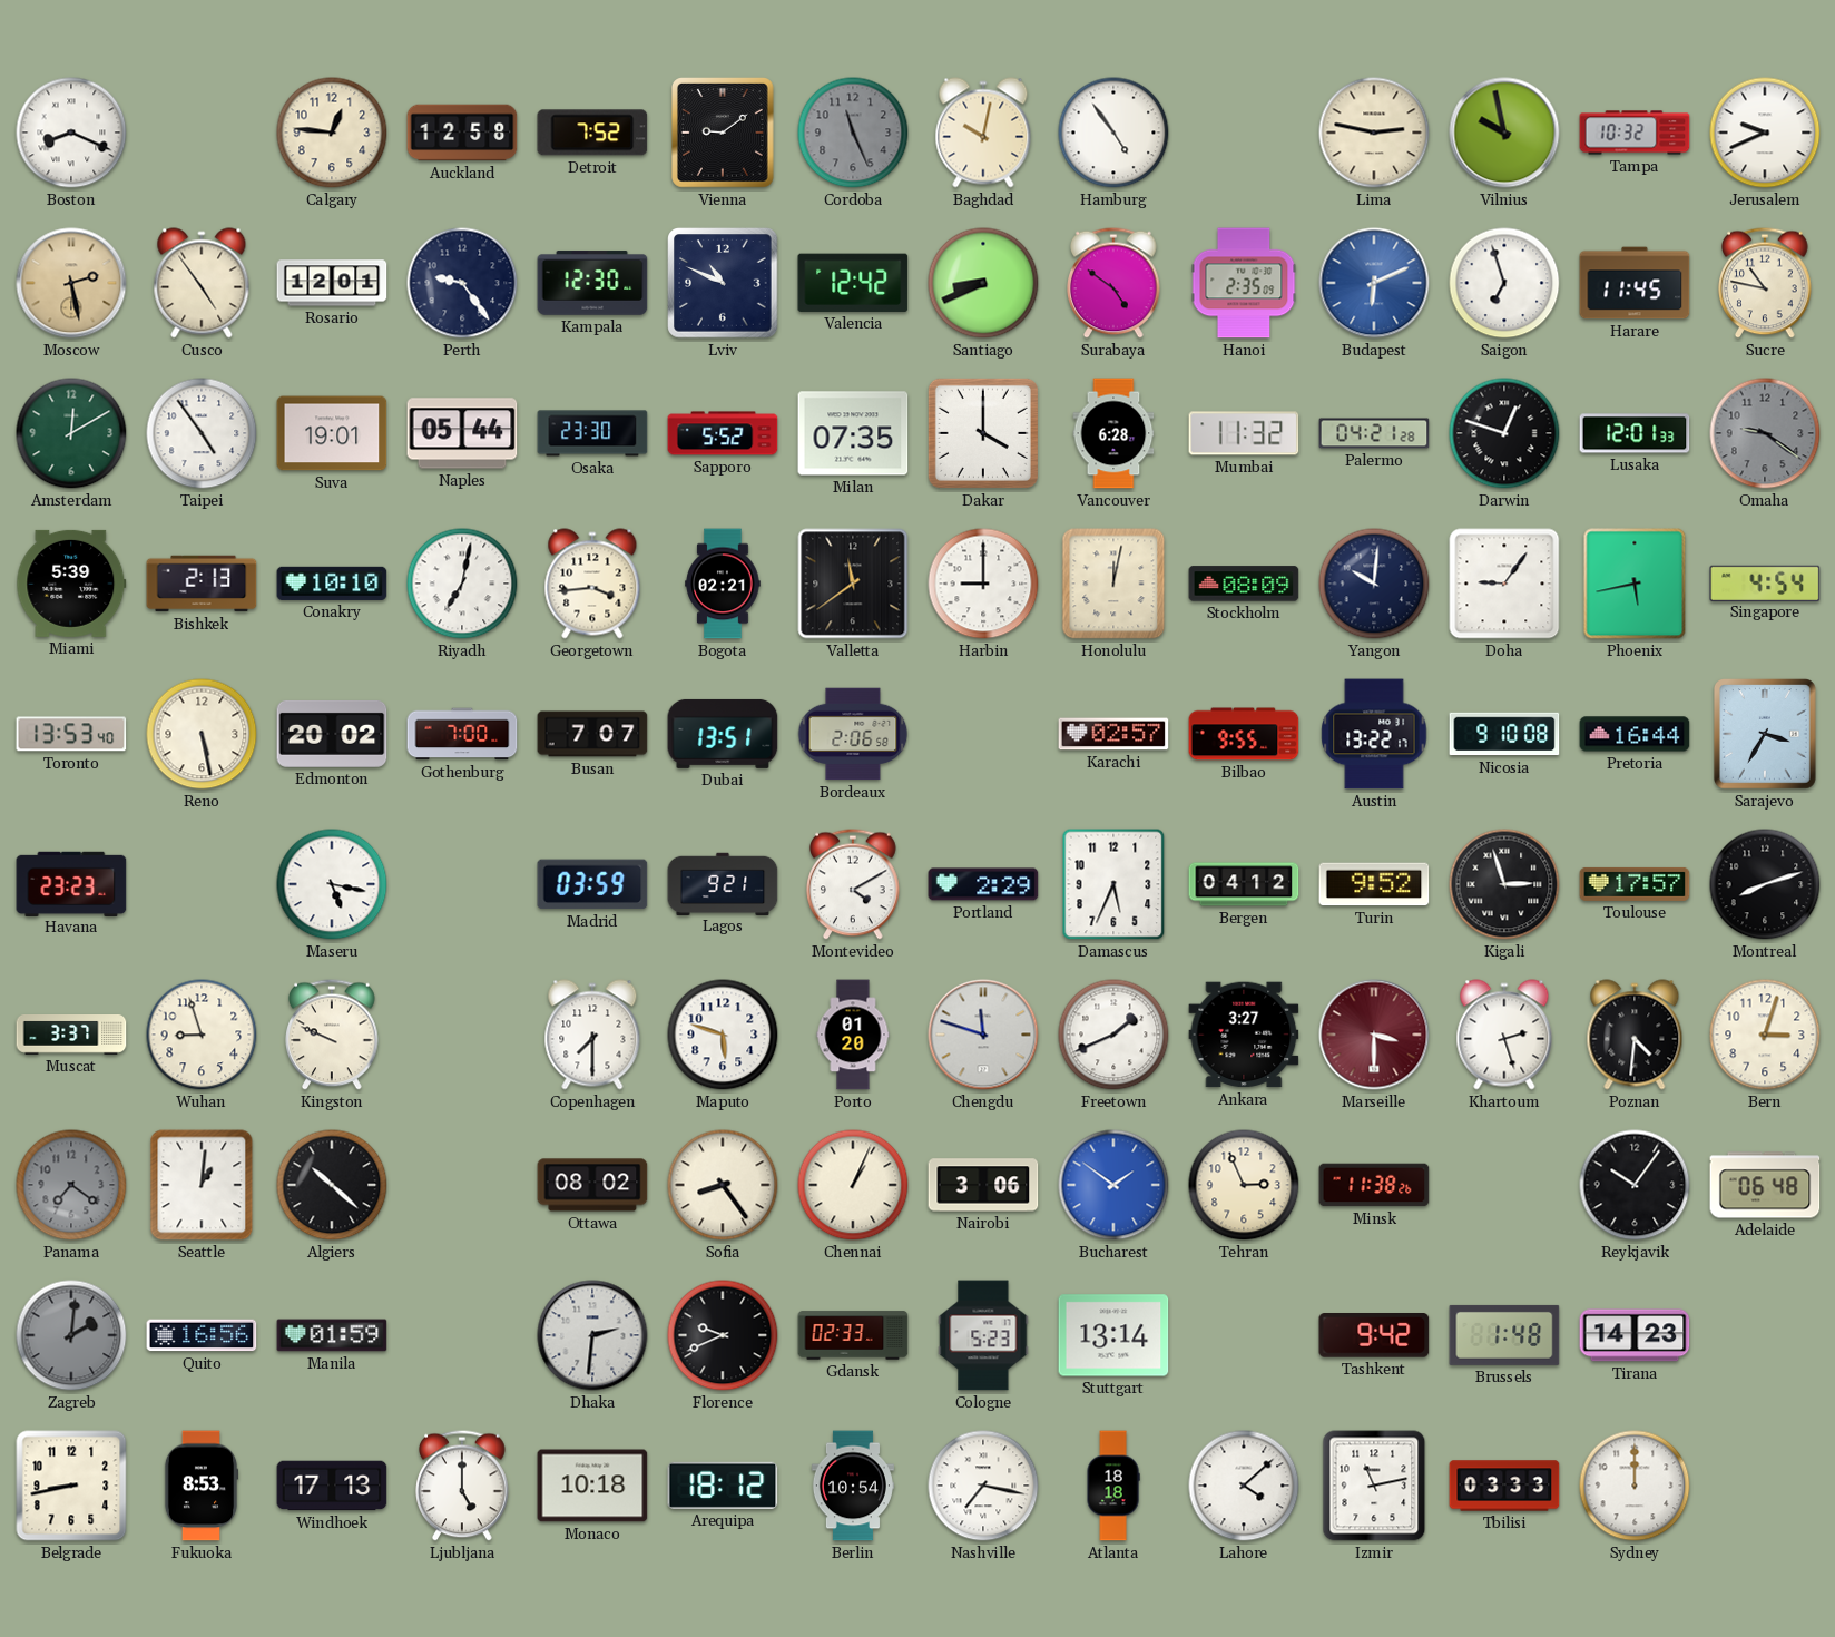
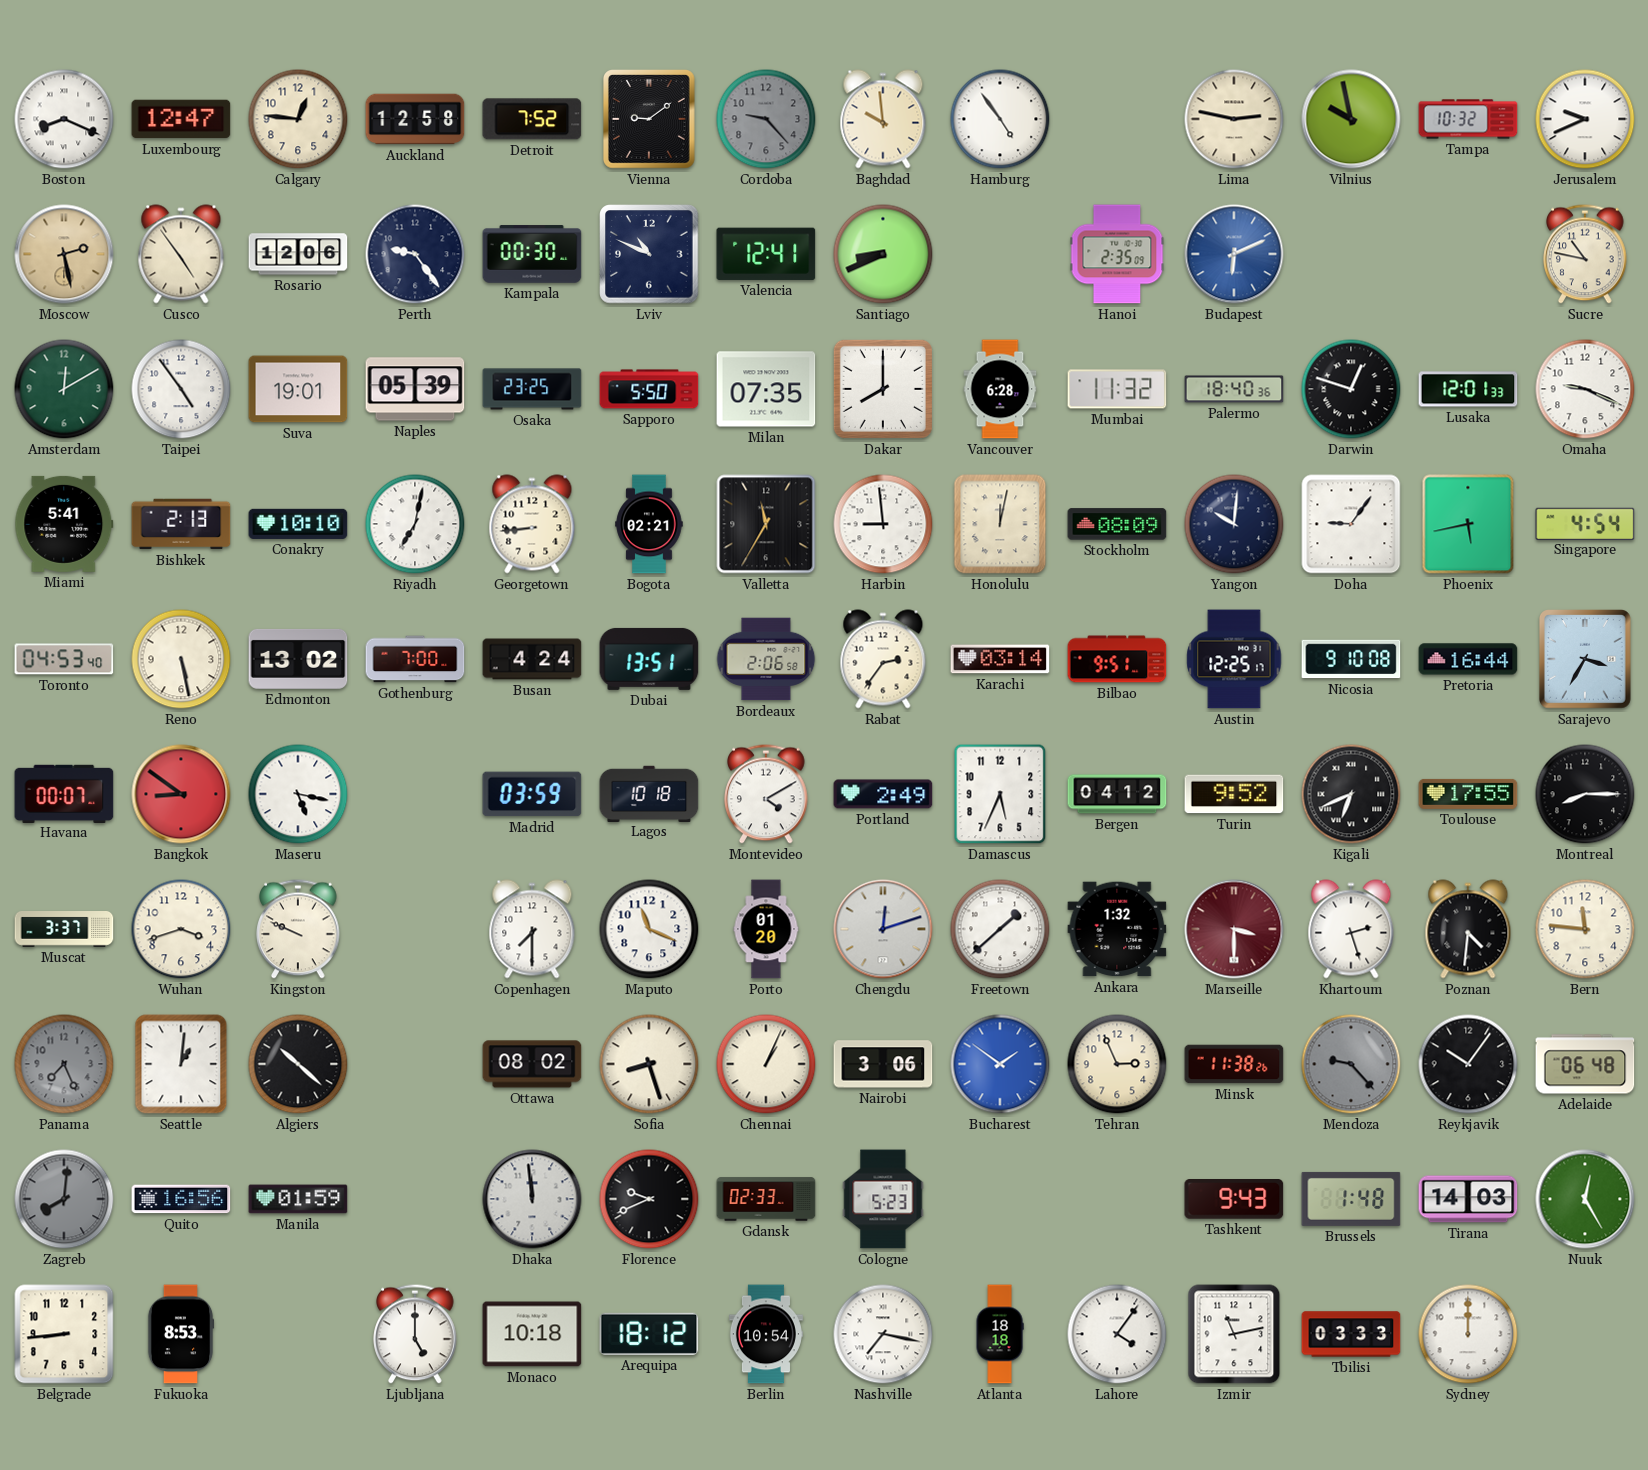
Luxembourg: none -> 12:47
Cordoba: 11:26 -> 9:23
Baghdad: 10:02 -> 9:59
Rosario: 12:01 -> 12:06
Kampala: 12:30 -> 00:30
Valencia: 12:42 -> 12:41
Surabaya: 4:51 -> none
Saigon: 6:57 -> none
Harare: 11:45 -> none
Naples: 05:44 -> 05:39
Osaka: 23:30 -> 23:25
Sapporo: 5:52 -> 5:50
Dakar: 4:00 -> 8:00
Palermo: 04:21 -> 18:40
Omaha: 9:21 -> 9:19
Omaha dial: grey -> white
Miami: 5:39 -> 5:41
Georgetown: 3:44 -> 8:44
Valletta: 11:39 -> 11:35
Harbin: 9:00 -> 8:59
Toronto: 13:53 -> 04:53
Edmonton: 20:02 -> 13:02
Busan: 7:07 -> 4:24
Rabat: none -> 2:36
Karachi: 02:57 -> 03:14
Bilbao: 9:55 -> 9:51
Austin: 13:22 -> 12:25
Havana: 23:23 -> 00:07
Bangkok: none -> 8:51
Lagos: 9:21 -> 10:18
Portland: 2:29 -> 2:49
Kigali: 2:57 -> 6:41
Toulouse: 17:57 -> 17:55
Montreal: 8:12 -> 8:15
Wuhan: 8:57 -> 3:42
Maputo: 5:48 -> 11:19
Chengdu: 11:48 -> 12:12
Freetown: 1:41 -> 1:38
Ankara: 3:27 -> 1:32
Bern: 3:03 -> 11:46
Panama: 7:21 -> 7:26
Sofia: 8:24 -> 8:27
Mendoza: none -> 9:23
Zagreb: 2:01 -> 8:01
Dhaka: 2:31 -> 11:59
Stuttgart: 13:14 -> none
Tashkent: 9:42 -> 9:43
Tirana: 14:23 -> 14:03
Nuuk: none -> 12:25
Belgrade: 8:43 -> 8:44
Windhoek: 17:13 -> none
Lahore: 4:08 -> 4:06
